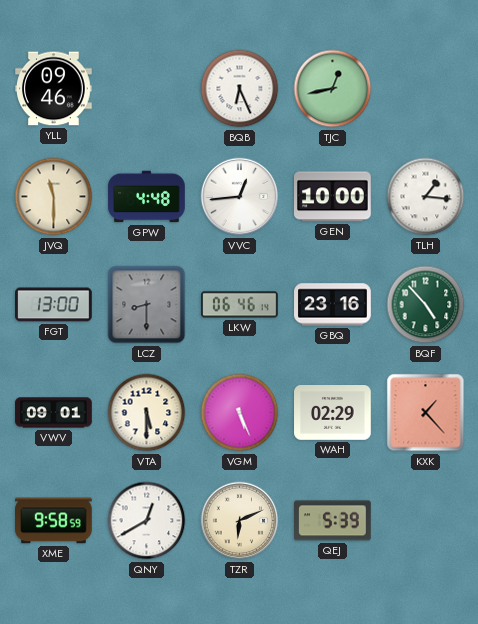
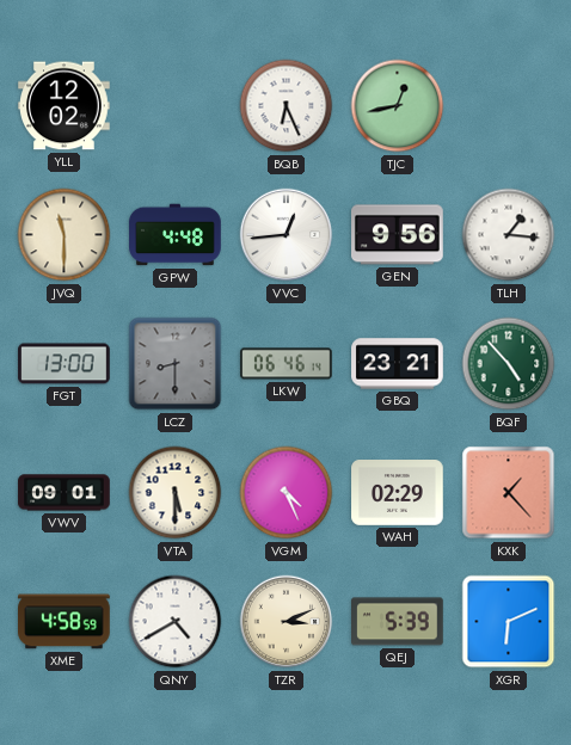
YLL: 09:46 -> 12:02
GEN: 10:00 -> 9:56
GBQ: 23:16 -> 23:21
VGM: 5:26 -> 4:26
XME: 9:58 -> 4:58
QNY: 12:40 -> 4:40
TZR: 6:11 -> 3:11
XGR: none -> 6:11
